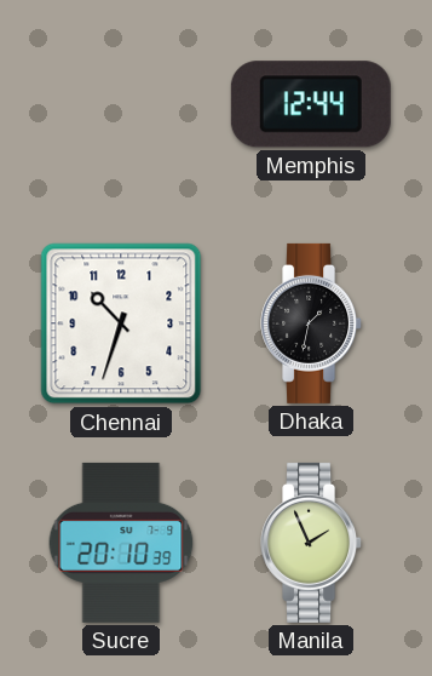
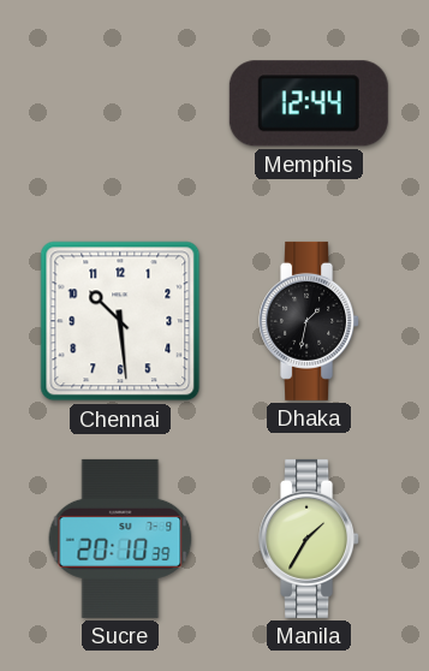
Chennai: 10:33 -> 10:29
Manila: 1:56 -> 1:35
